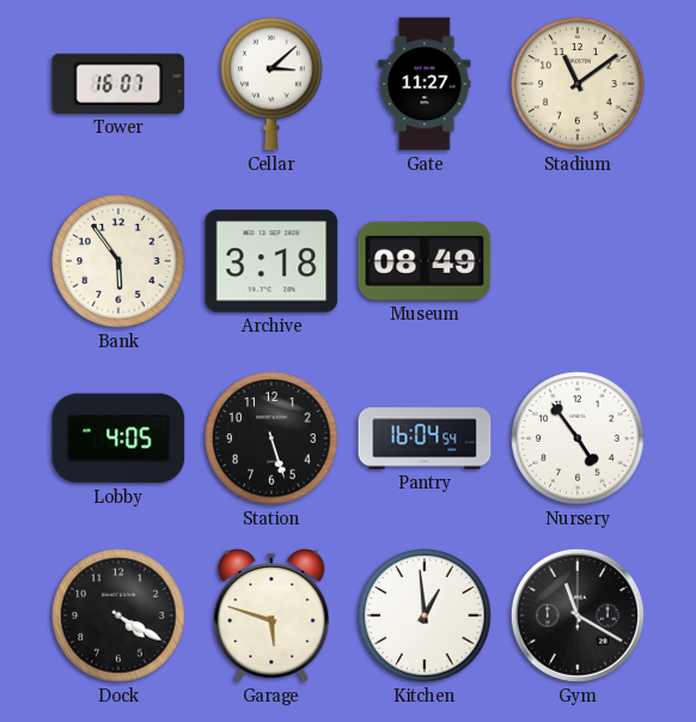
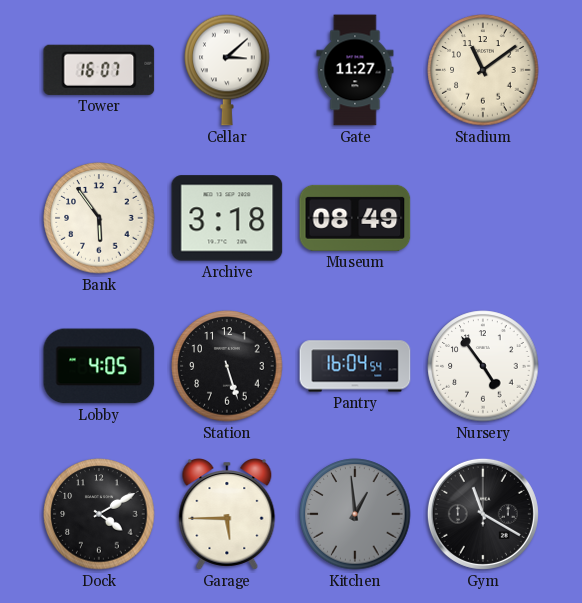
Dock: 4:20 -> 4:10
Garage: 5:48 -> 5:45
Kitchen dial: white -> grey
